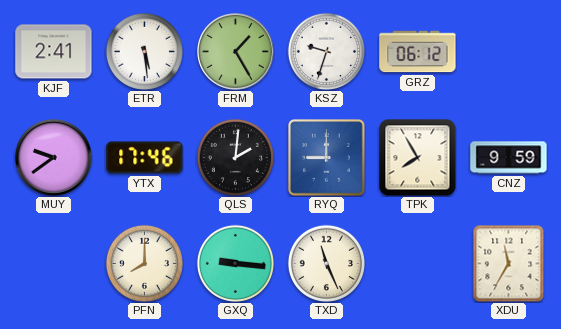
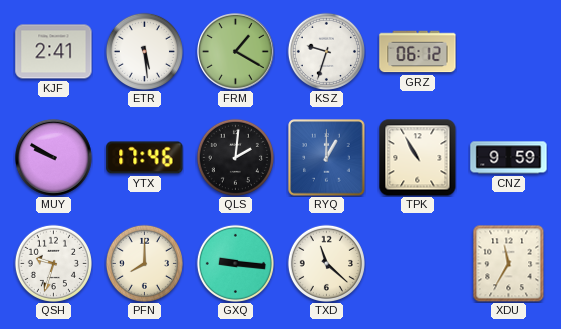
FRM: 1:25 -> 1:20
MUY: 9:39 -> 9:50
RYQ: 9:00 -> 1:00
TPK: 7:55 -> 10:55
QSH: none -> 9:33
TXD: 11:26 -> 11:22
